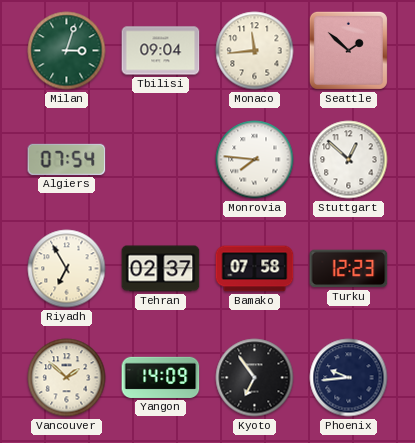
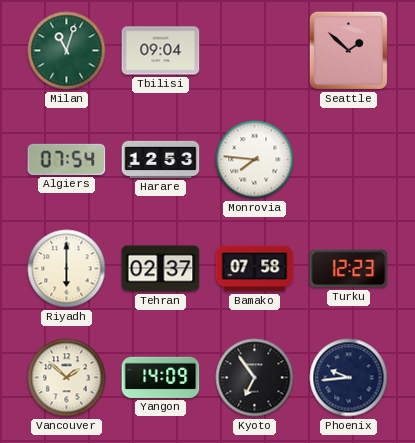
Milan: 3:03 -> 11:03
Monaco: 11:44 -> none
Harare: none -> 12:53
Stuttgart: 12:52 -> none
Riyadh: 6:55 -> 6:00
